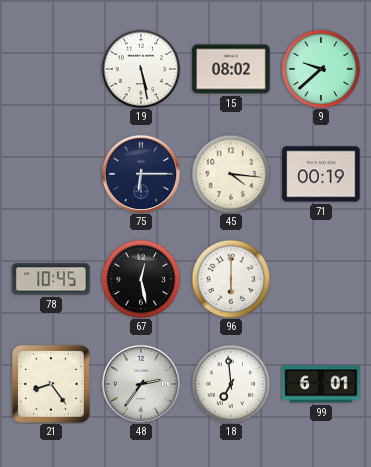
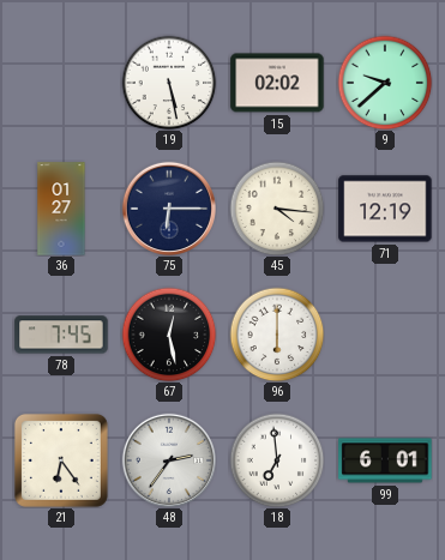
15: 08:02 -> 02:02
36: none -> 01:27
71: 00:19 -> 12:19
78: 10:45 -> 7:45
21: 8:24 -> 6:24
